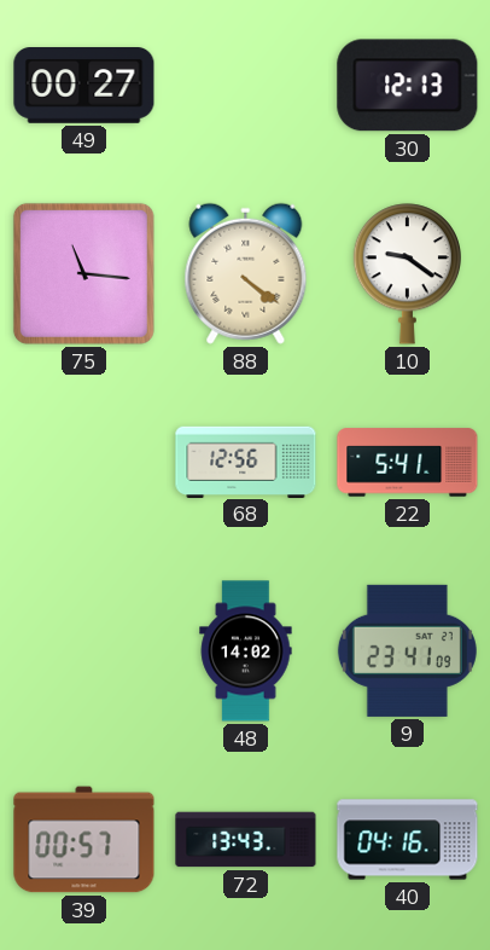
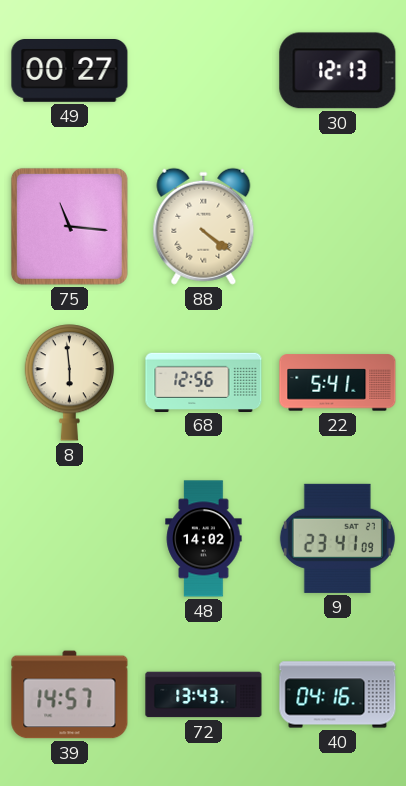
10: 9:21 -> none
8: none -> 5:59
39: 00:57 -> 14:57
